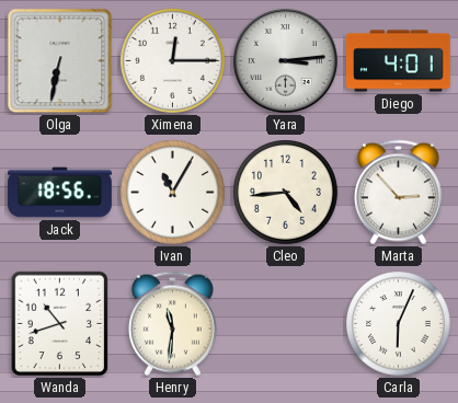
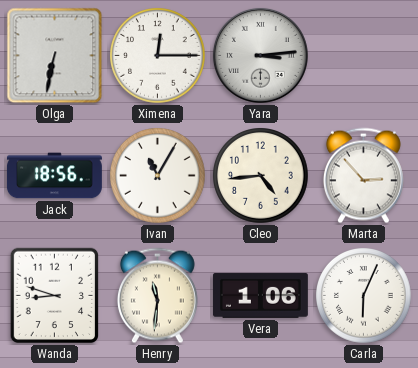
Diego: 4:01 -> none
Wanda: 10:42 -> 8:48
Vera: none -> 1:06
